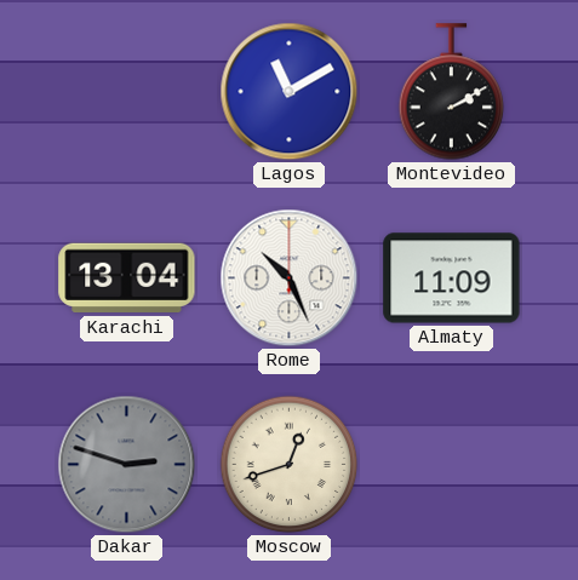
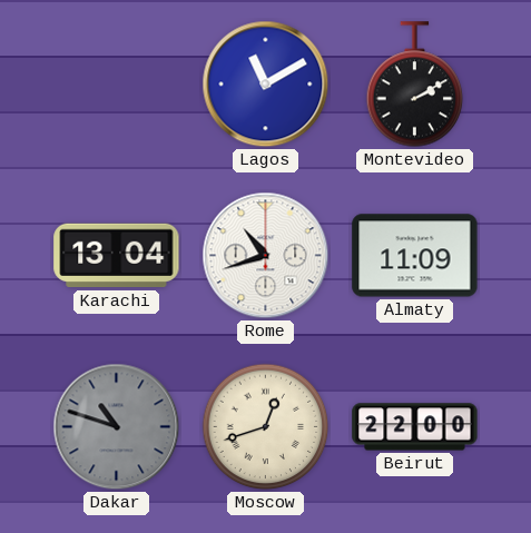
Rome: 10:26 -> 10:42
Dakar: 2:48 -> 10:48
Beirut: none -> 22:00
